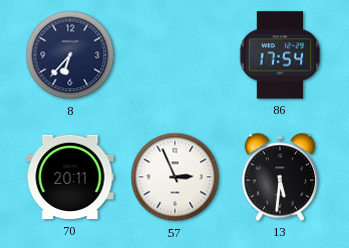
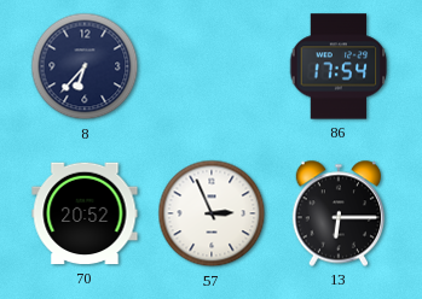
70: 20:11 -> 20:52
13: 5:31 -> 6:15
